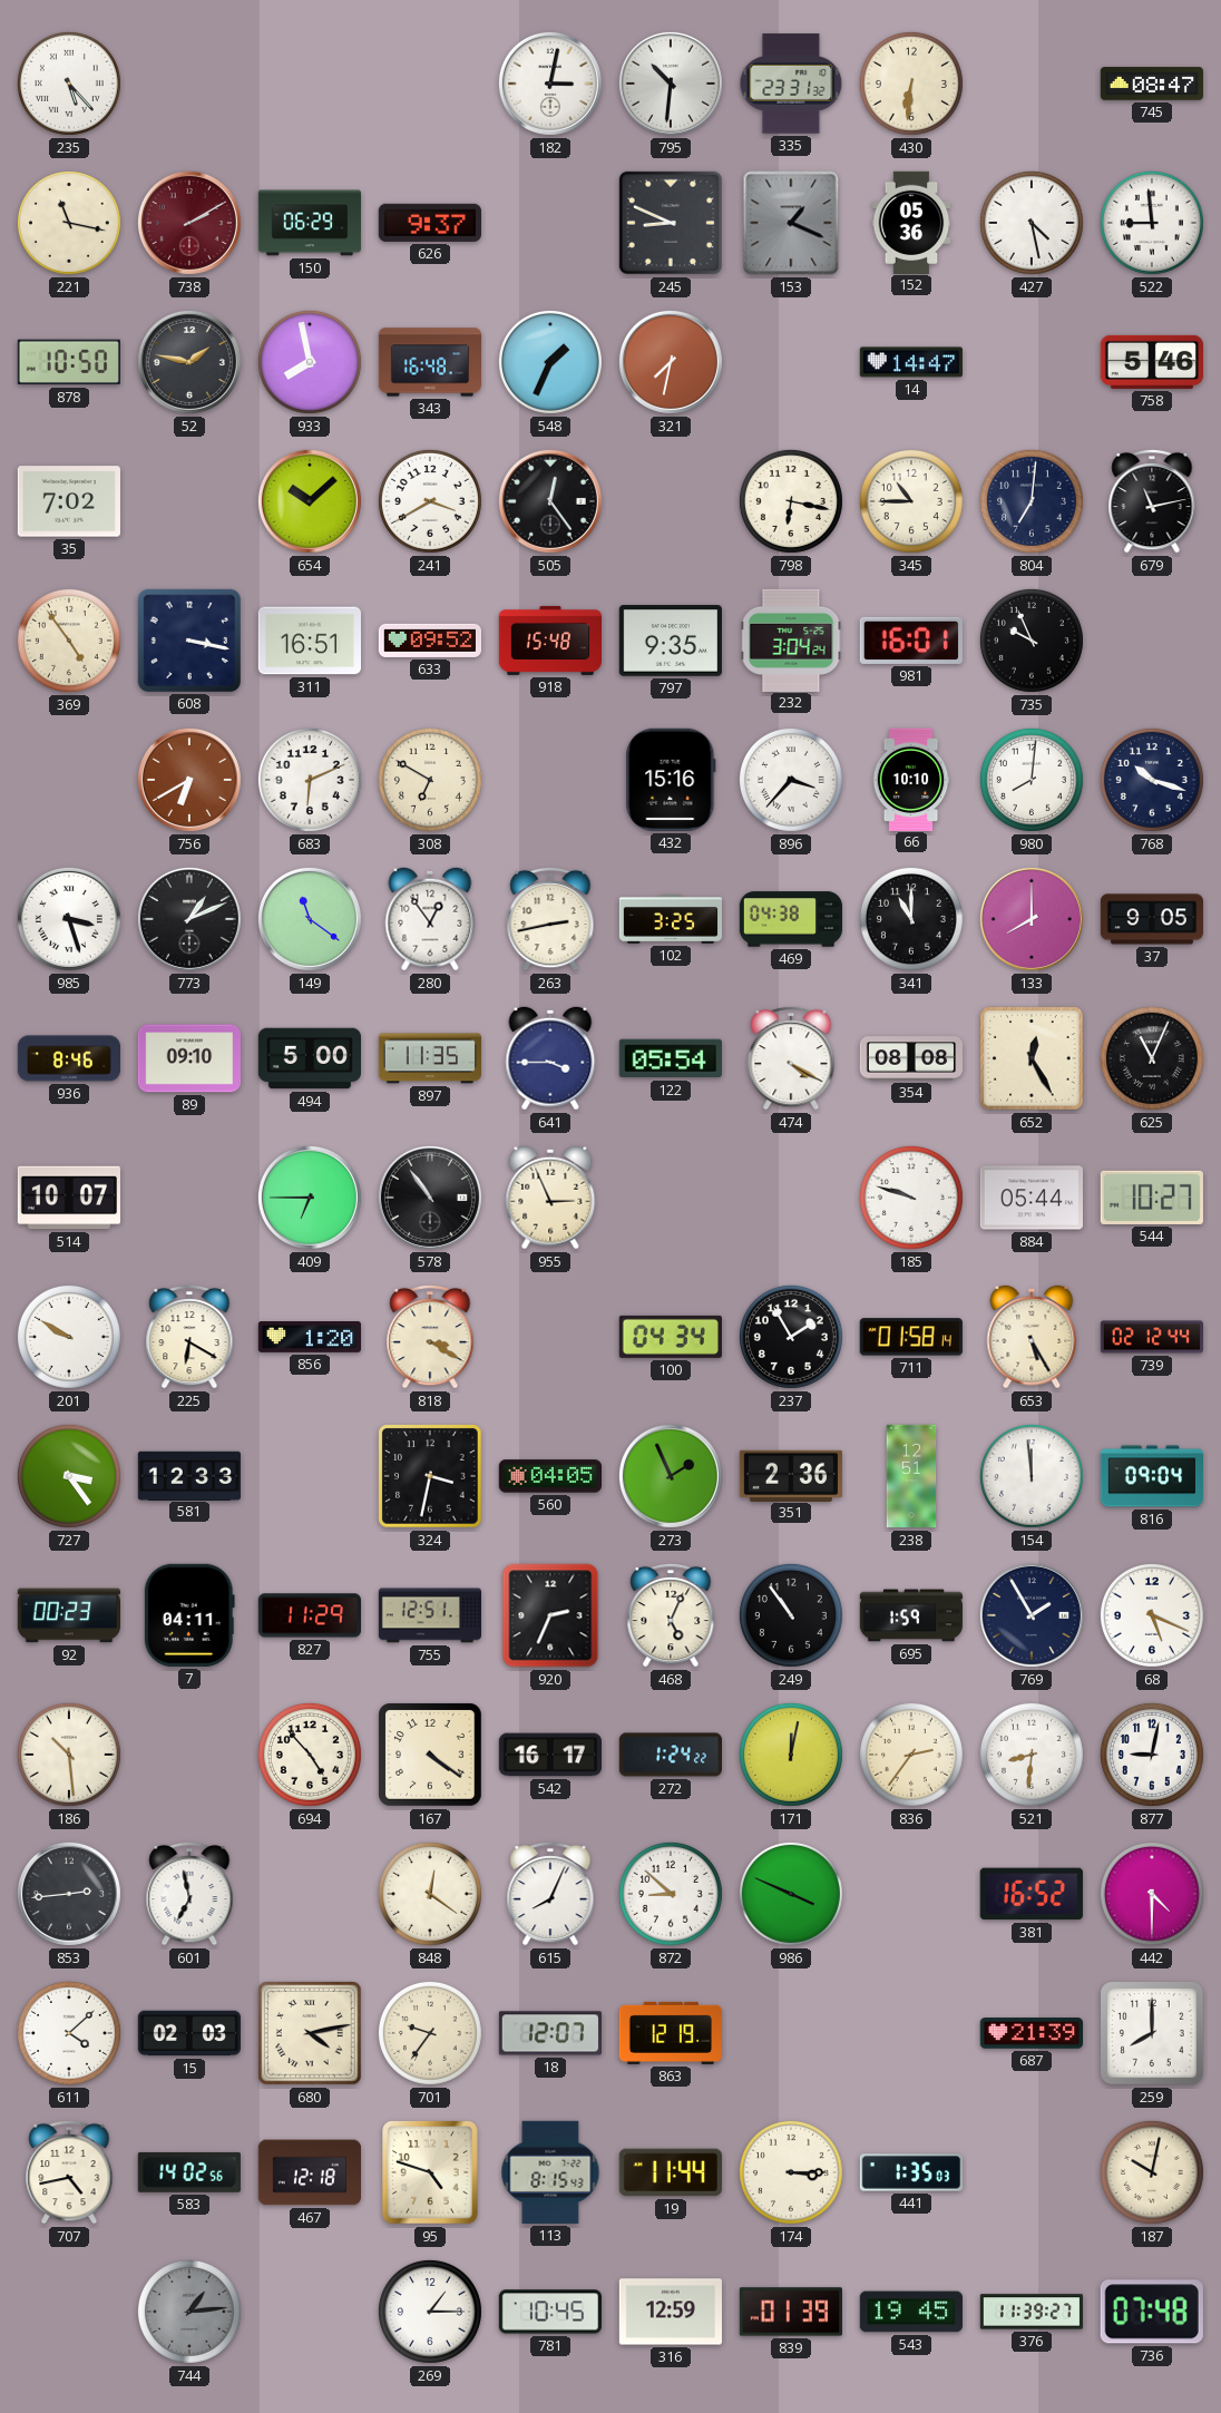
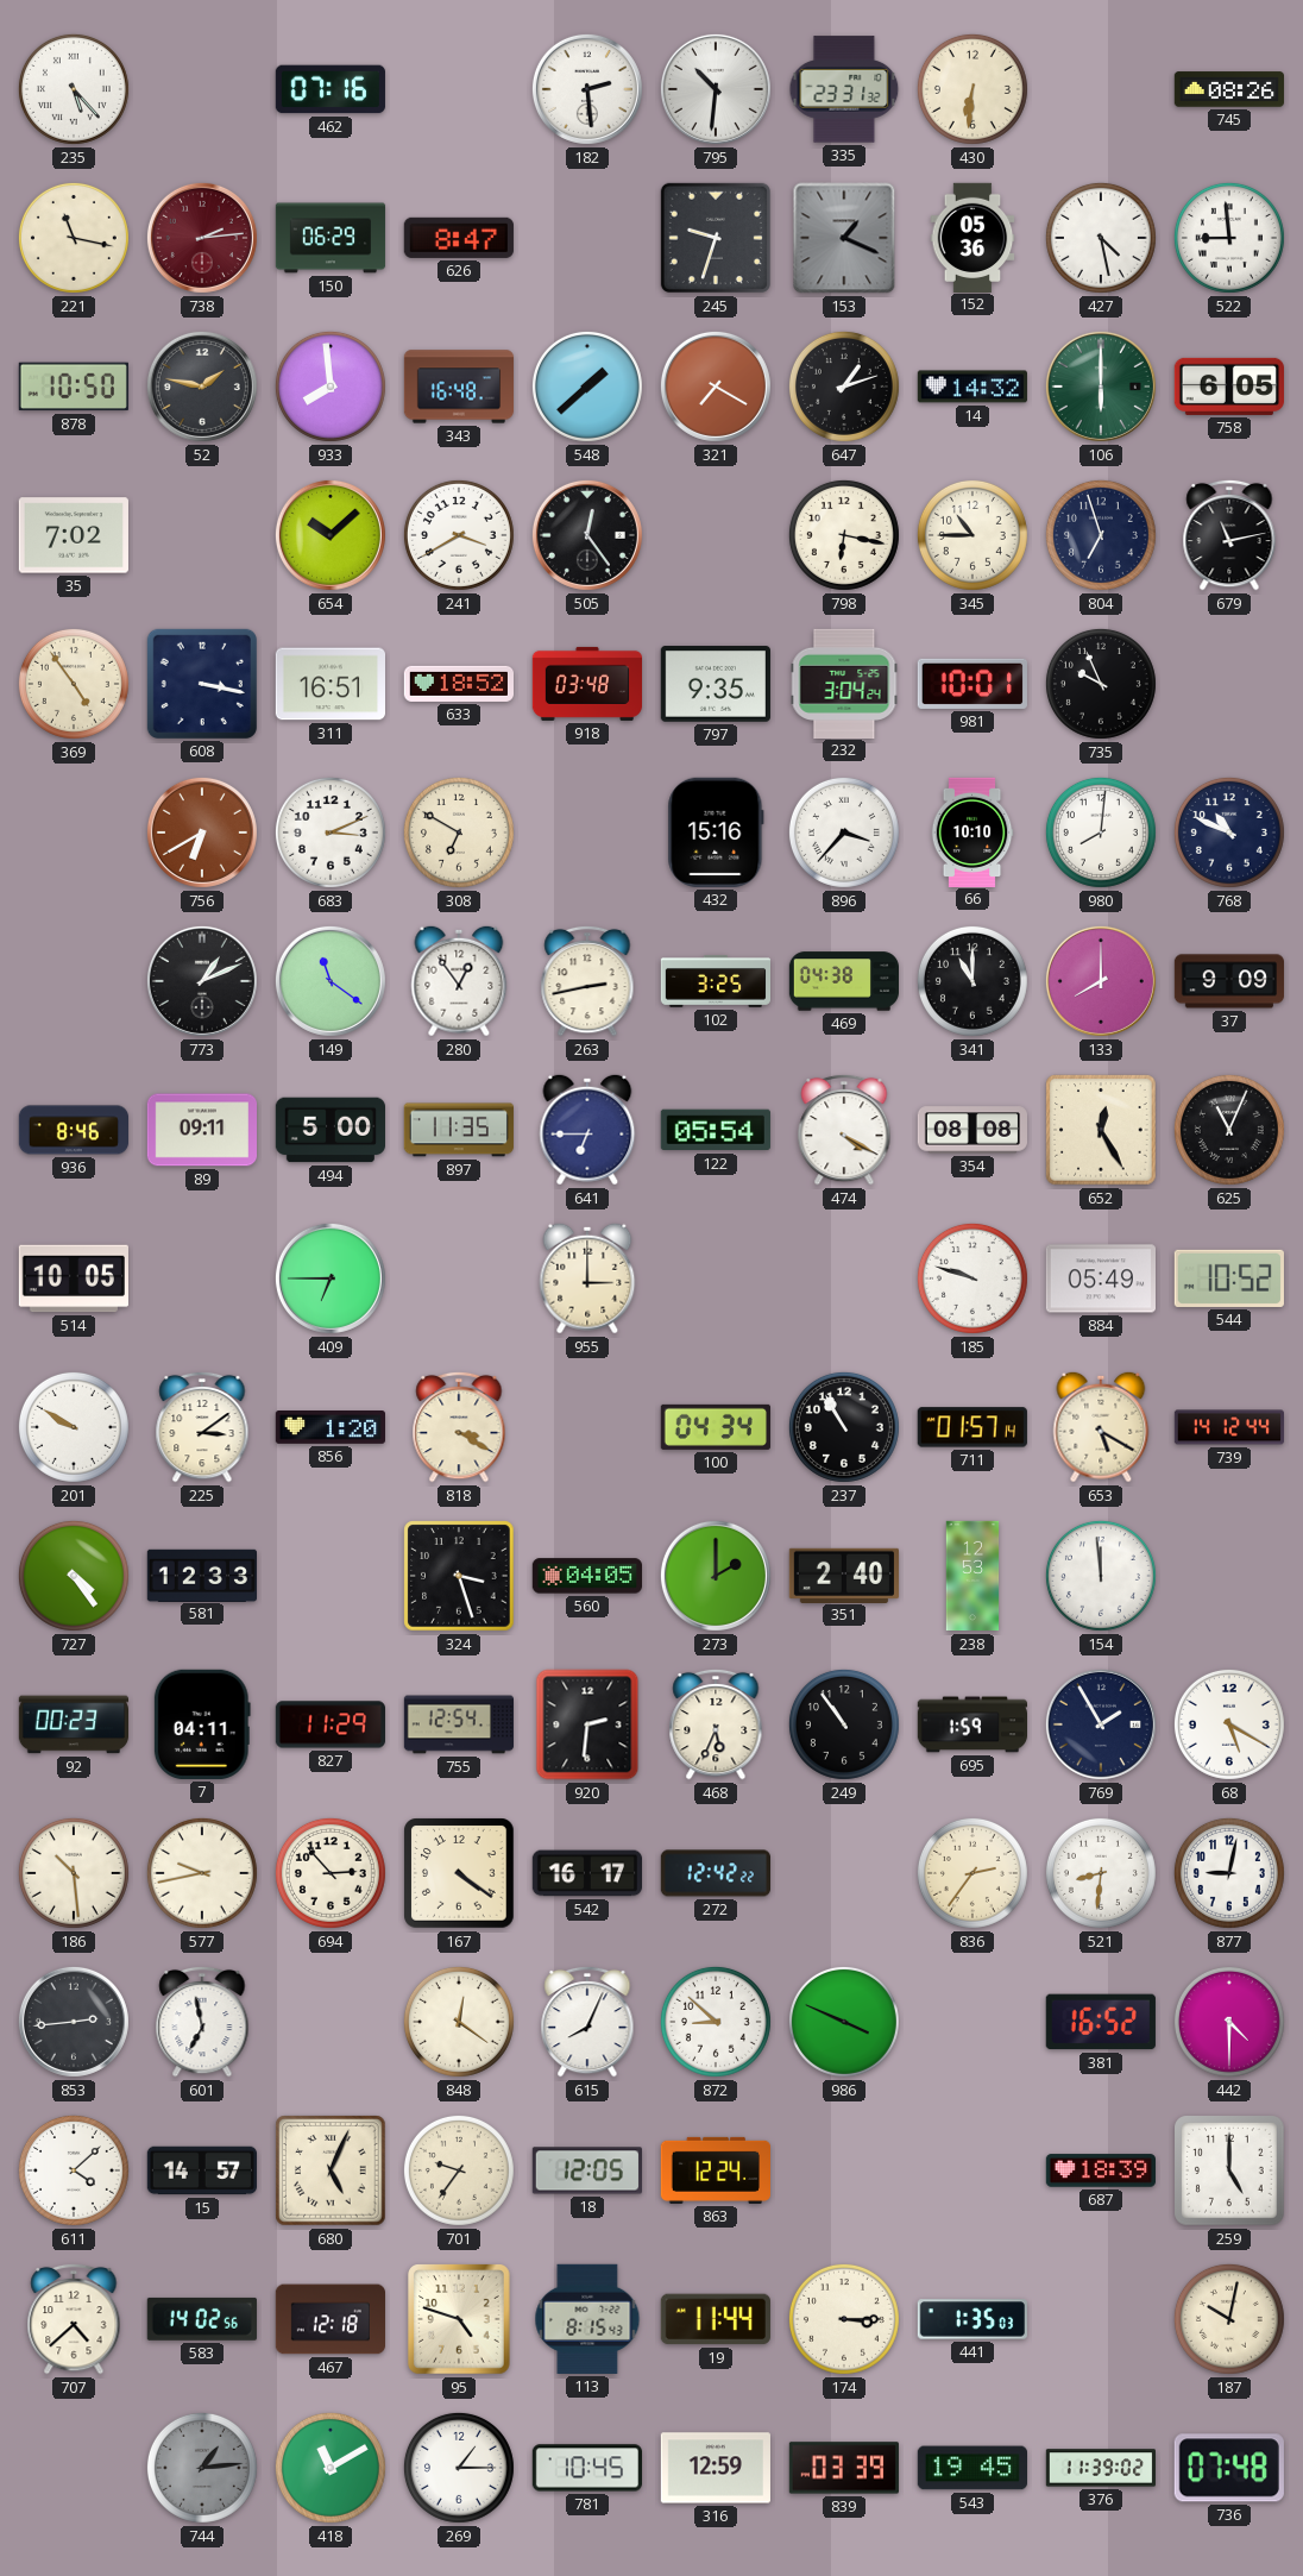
462: none -> 07:16
182: 3:02 -> 2:29
745: 08:47 -> 08:26
738: 2:10 -> 2:14
626: 9:37 -> 8:47
245: 8:49 -> 9:33
933: 7:58 -> 7:59
548: 1:34 -> 1:38
321: 7:32 -> 7:20
647: none -> 1:12
14: 14:47 -> 14:32
106: none -> 6:00
758: 5:46 -> 6:05
804: 7:01 -> 6:57
633: 09:52 -> 18:52
918: 15:48 -> 03:48
981: 16:01 -> 10:01
683: 6:11 -> 3:11
768: 10:18 -> 10:49
985: 3:27 -> none
37: 9:05 -> 9:09
89: 09:10 -> 09:11
641: 3:45 -> 6:45
514: 10:07 -> 10:05
578: 10:54 -> none
955: 2:56 -> 3:00
884: 05:44 -> 05:49
544: 10:27 -> 10:52
225: 6:20 -> 3:09
237: 1:55 -> 10:55
711: 01:58 -> 01:57
653: 5:25 -> 5:20
739: 02:12 -> 14:12
727: 3:24 -> 4:24
324: 3:32 -> 3:27
273: 1:56 -> 2:00
351: 2:36 -> 2:40
238: 12:51 -> 12:53
816: 09:04 -> none
755: 12:51 -> 12:54
920: 2:34 -> 2:31
468: 5:04 -> 5:34
68: 5:19 -> 5:20
577: none -> 9:43
694: 4:53 -> 2:53
272: 1:24 -> 12:42
171: 12:02 -> none
15: 02:03 -> 14:57
680: 4:13 -> 5:04
18: 12:07 -> 12:05
863: 12:19 -> 12:24
687: 21:39 -> 18:39
259: 8:00 -> 5:00
707: 4:43 -> 4:38
418: none -> 11:10
839: 01:39 -> 03:39
376: 11:39:27 -> 11:39:02
